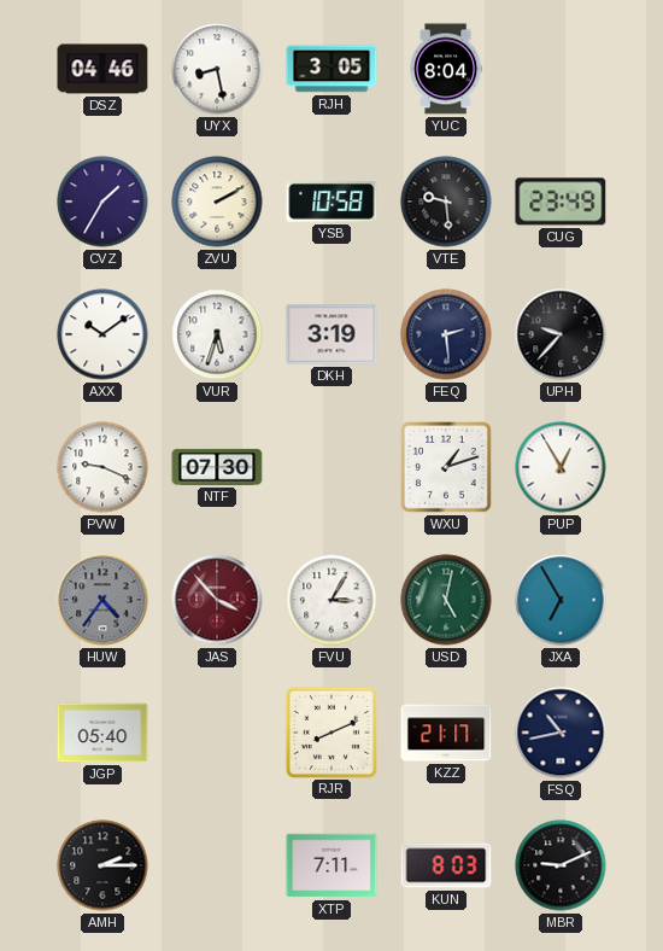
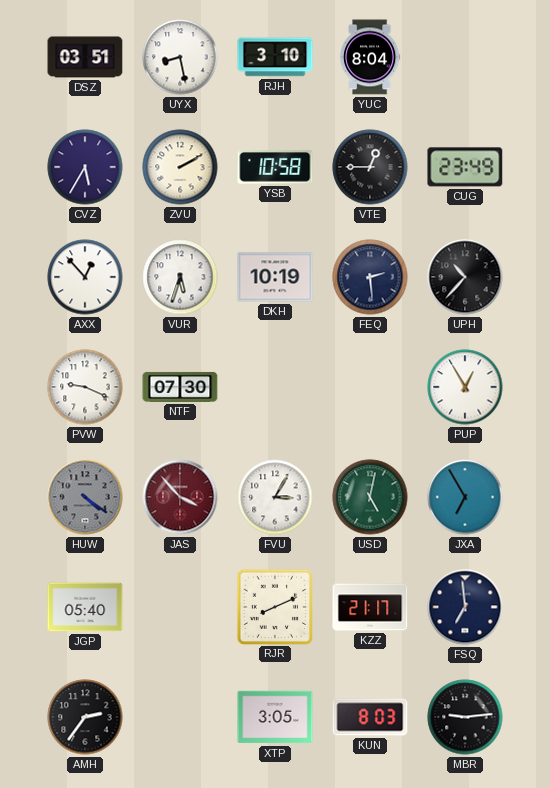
DSZ: 04:46 -> 03:51
RJH: 3:05 -> 3:10
CVZ: 1:35 -> 5:35
VTE: 9:29 -> 12:45
AXX: 10:09 -> 12:53
DKH: 3:19 -> 10:19
UPH: 9:37 -> 10:37
WXU: 1:12 -> none
HUW: 4:36 -> 4:21
FSQ: 10:43 -> 6:59
AMH: 2:15 -> 2:36
XTP: 7:11 -> 3:05
MBR: 9:11 -> 9:14
